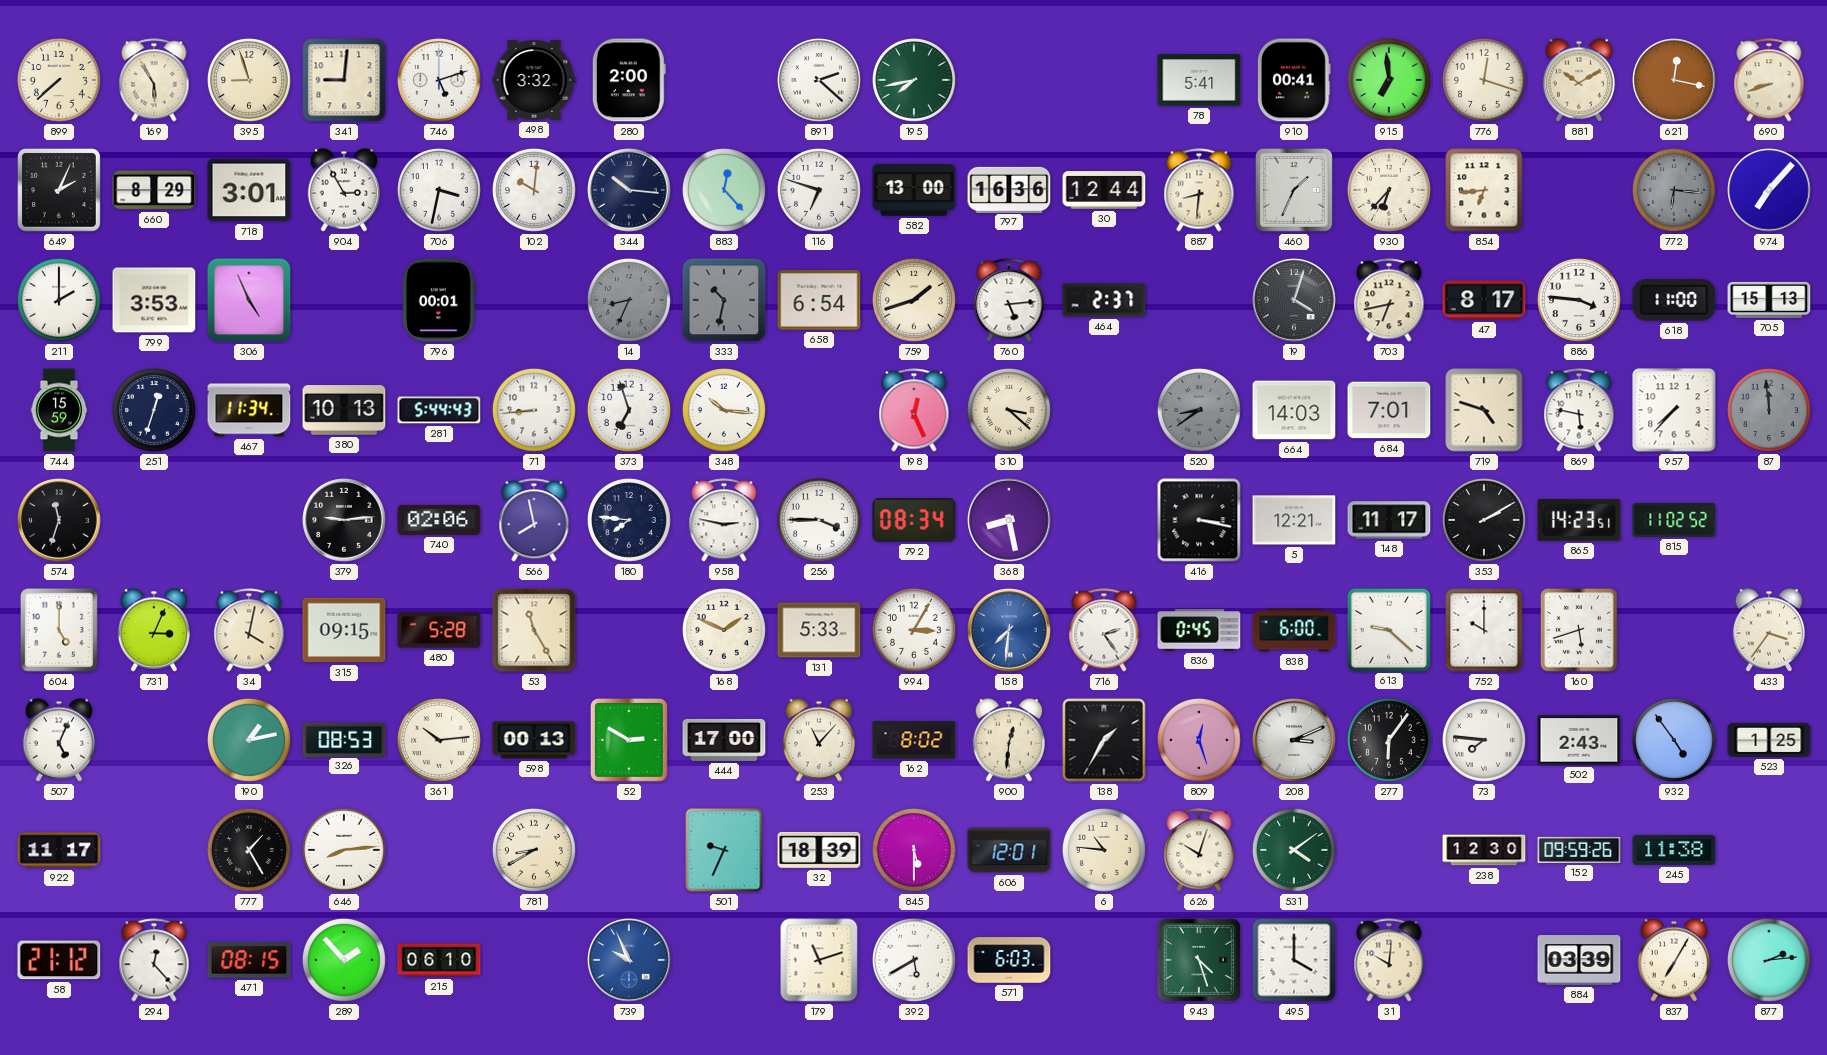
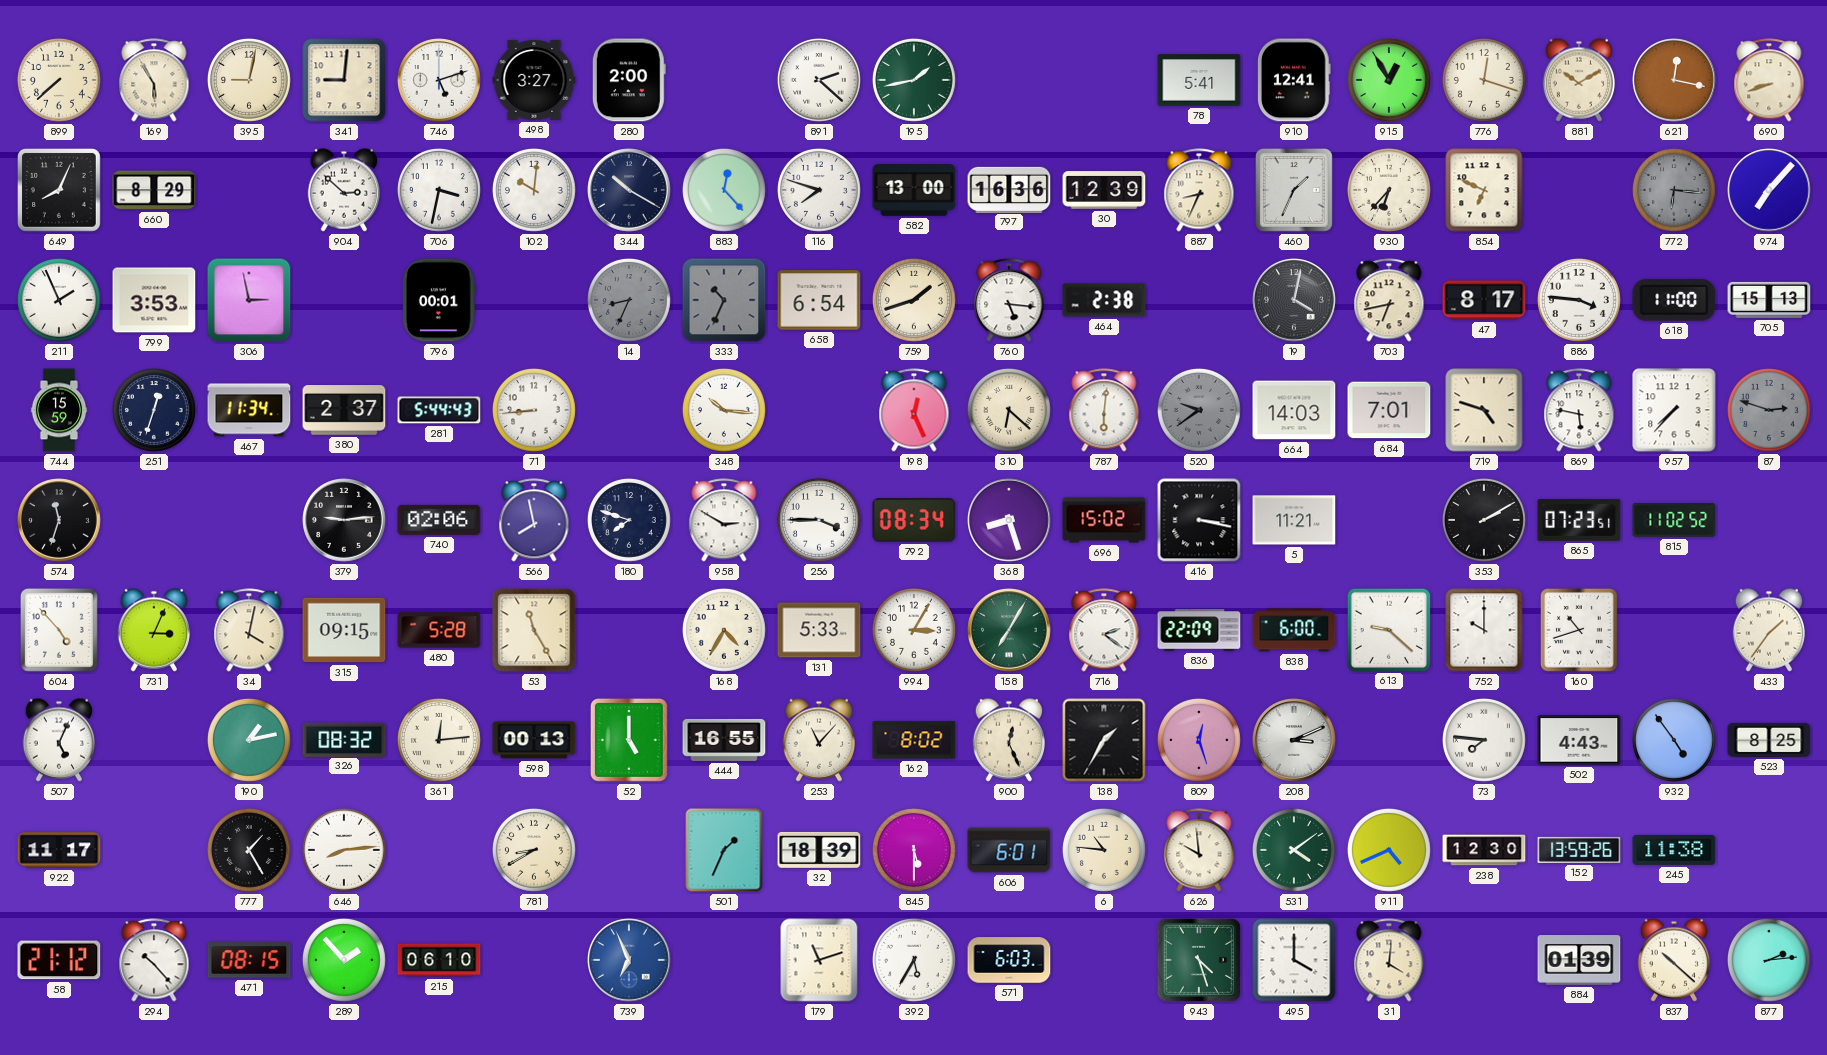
395: 8:57 -> 9:02
498: 3:32 -> 3:27
195: 7:43 -> 1:43
910: 00:41 -> 12:41
915: 6:59 -> 12:55
649: 2:04 -> 8:04
718: 3:01 -> none
904: 2:55 -> 2:52
344: 10:16 -> 10:20
116: 6:48 -> 7:48
30: 12:44 -> 12:39
887: 8:31 -> 8:34
854: 6:44 -> 6:49
211: 2:00 -> 1:56
306: 4:56 -> 2:58
333: 10:32 -> 10:34
760: 5:14 -> 5:16
464: 2:37 -> 2:38
19: 4:03 -> 4:02
380: 10:13 -> 2:37
373: 6:57 -> none
310: 3:22 -> 6:22
787: none -> 6:01
520: 8:39 -> 9:39
87: 11:59 -> 2:48
180: 7:46 -> 7:48
958: 2:47 -> 2:50
368: 8:28 -> 8:27
696: none -> 15:02
5: 12:21 -> 11:21
148: 11:17 -> none
865: 14:23 -> 07:23
604: 5:00 -> 4:53
168: 1:49 -> 4:35
158: 7:31 -> 7:05
158 dial: blue -> green
716: 2:24 -> 2:21
836: 0:45 -> 22:09
160: 5:42 -> 10:42
433: 3:36 -> 1:36
326: 08:53 -> 08:32
361: 10:14 -> 12:14
52: 2:50 -> 5:00
444: 17:00 -> 16:55
900: 12:31 -> 12:26
277: 6:06 -> none
502: 2:43 -> 4:43
523: 1:25 -> 8:25
501: 9:34 -> 1:34
606: 12:01 -> 6:01
626: 10:03 -> 9:59
911: none -> 4:41
152: 09:59 -> 13:59
294: 12:23 -> 10:23
739: 9:56 -> 6:56
392: 5:40 -> 5:35
31: 10:01 -> 4:01
884: 03:39 -> 01:39
837: 7:05 -> 10:22
